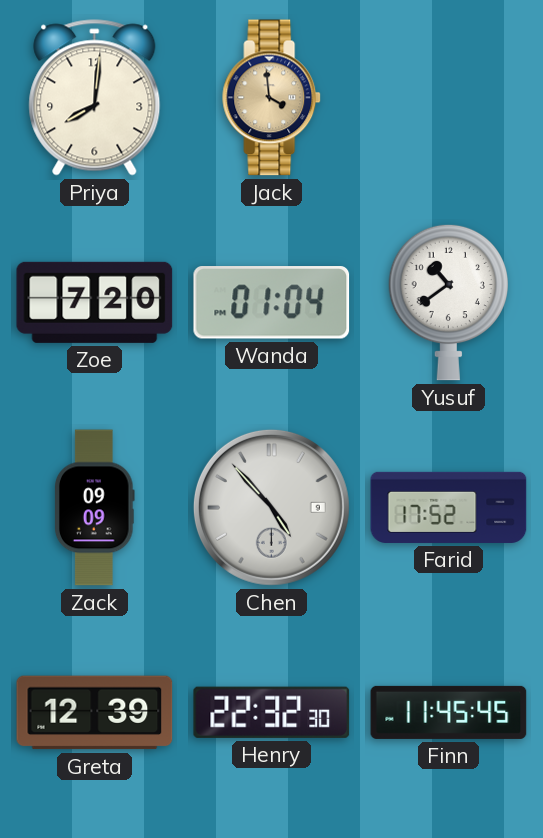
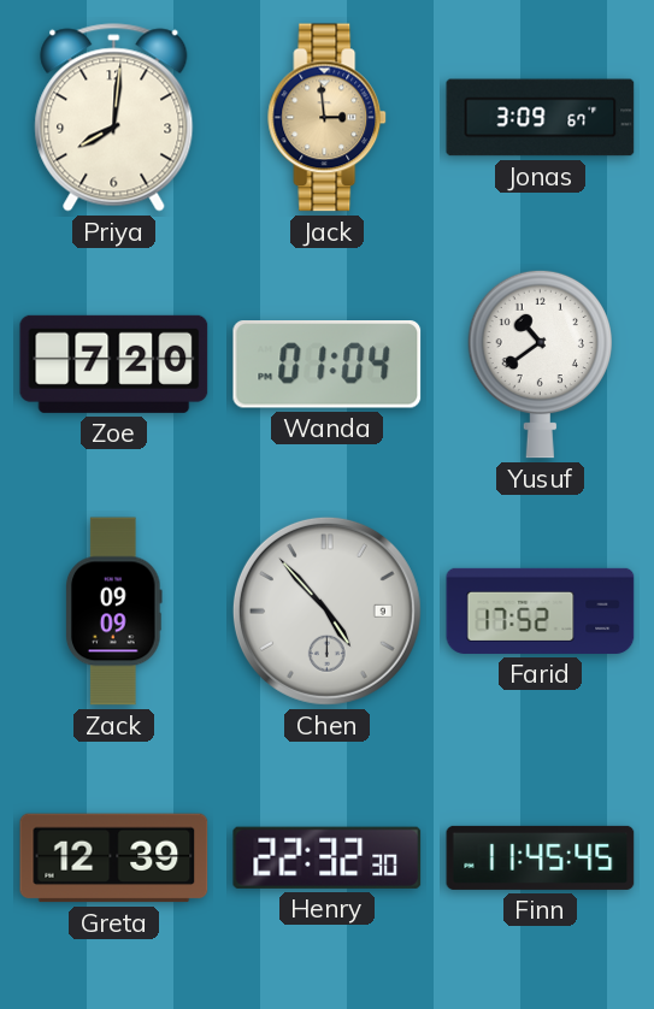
Jack: 3:59 -> 2:59
Jonas: none -> 3:09
